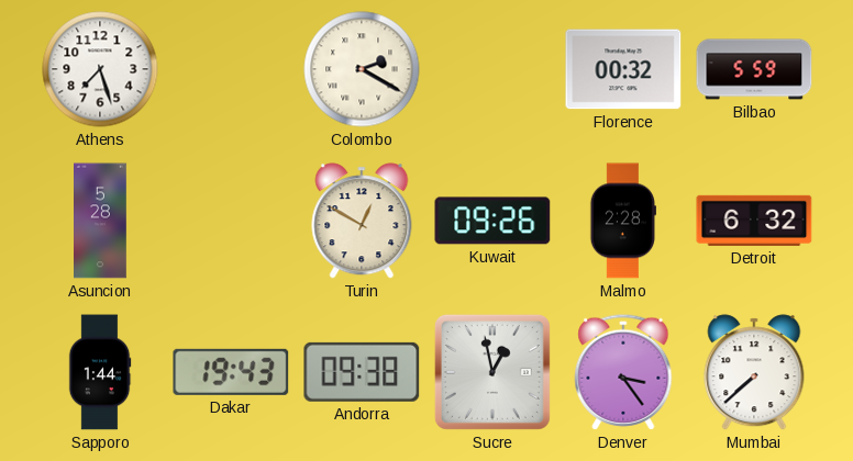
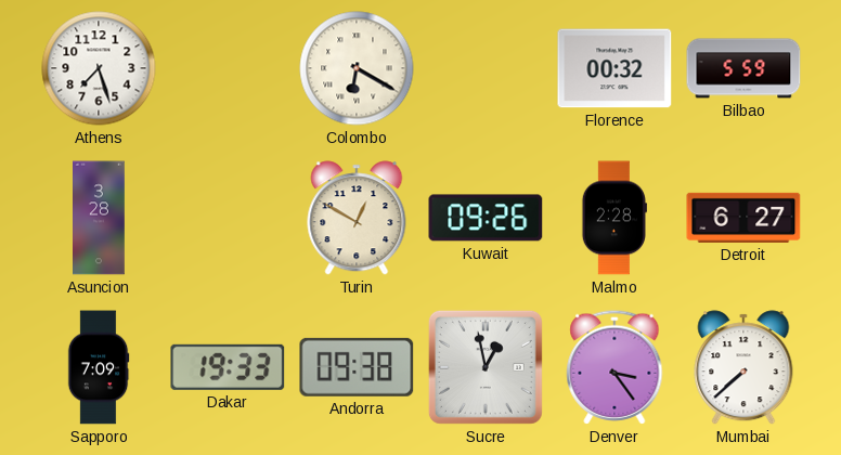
Colombo: 2:20 -> 6:20
Asuncion: 5:28 -> 3:28
Detroit: 6:32 -> 6:27
Sapporo: 1:44 -> 7:09
Dakar: 19:43 -> 19:33
